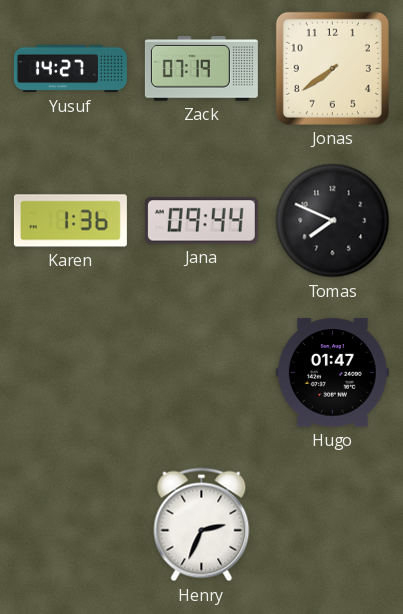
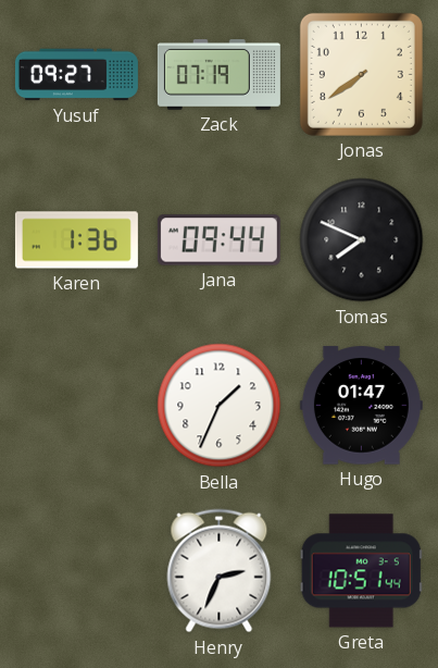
Yusuf: 14:27 -> 09:27
Bella: none -> 1:34
Greta: none -> 10:51
